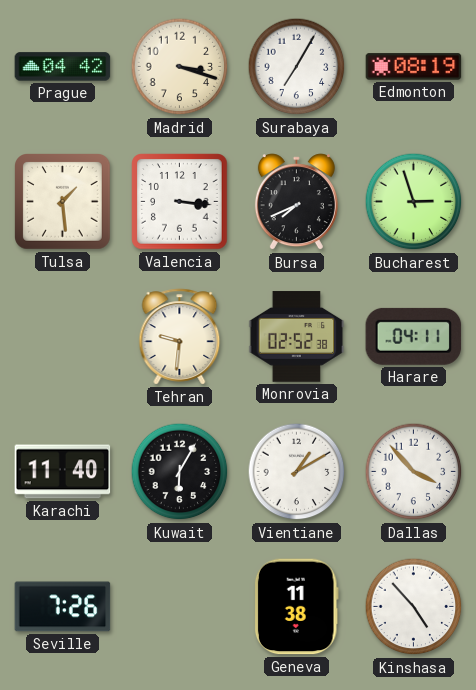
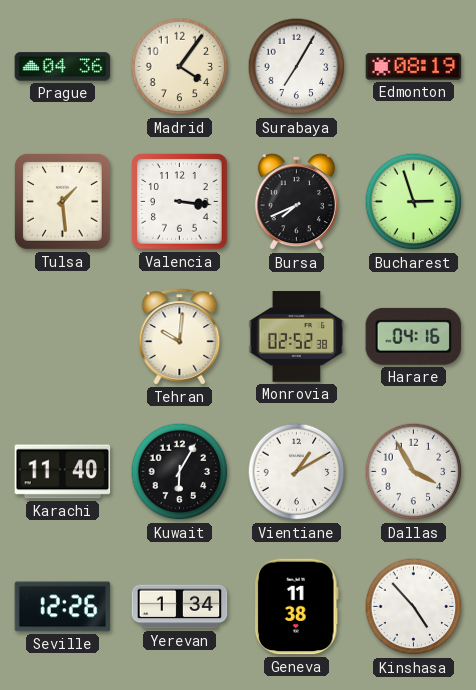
Prague: 04:42 -> 04:36
Madrid: 3:18 -> 4:06
Tehran: 9:31 -> 10:01
Harare: 04:11 -> 04:16
Dallas: 3:53 -> 3:55
Seville: 7:26 -> 12:26
Yerevan: none -> 1:34
